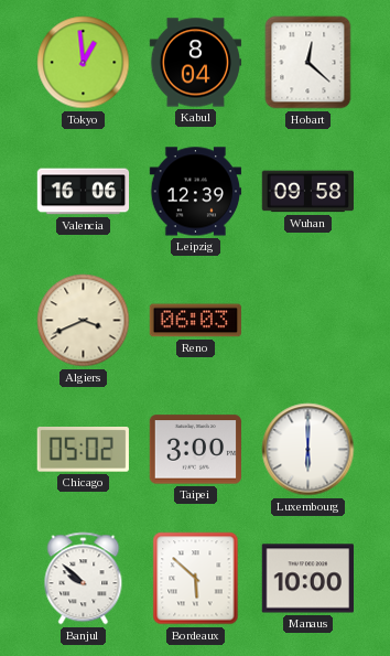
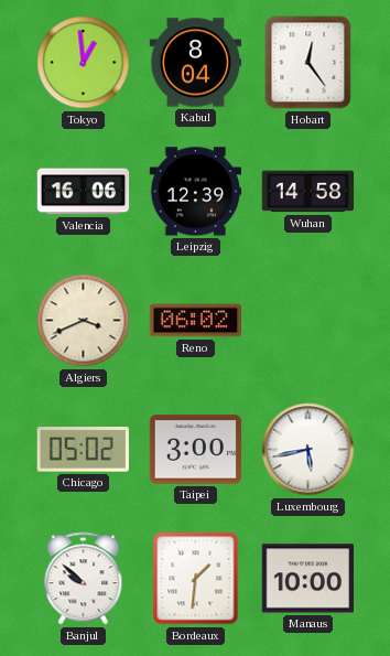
Hobart: 12:22 -> 12:24
Wuhan: 09:58 -> 14:58
Reno: 06:03 -> 06:02
Luxembourg: 6:00 -> 5:43
Bordeaux: 5:52 -> 1:31
